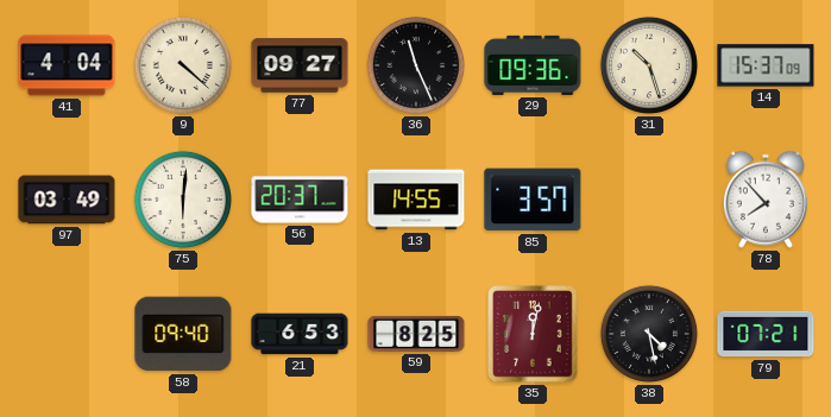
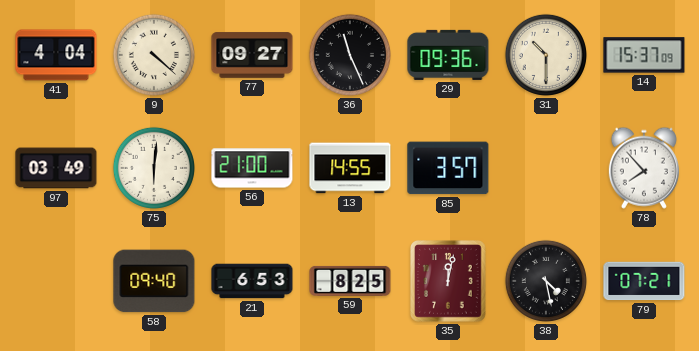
31: 10:27 -> 10:30
56: 20:37 -> 21:00
